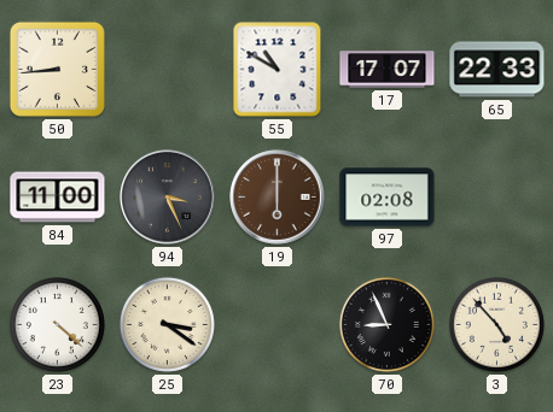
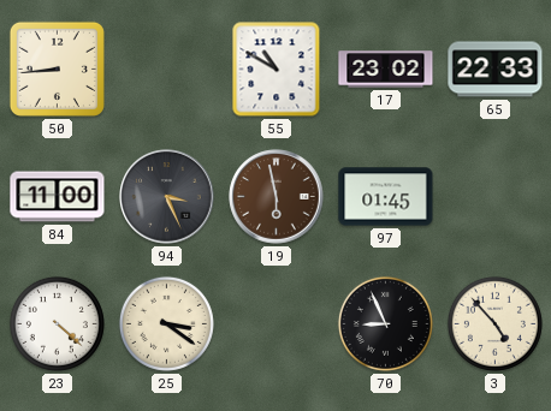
17: 17:07 -> 23:02
19: 6:00 -> 5:58
97: 02:08 -> 01:45
